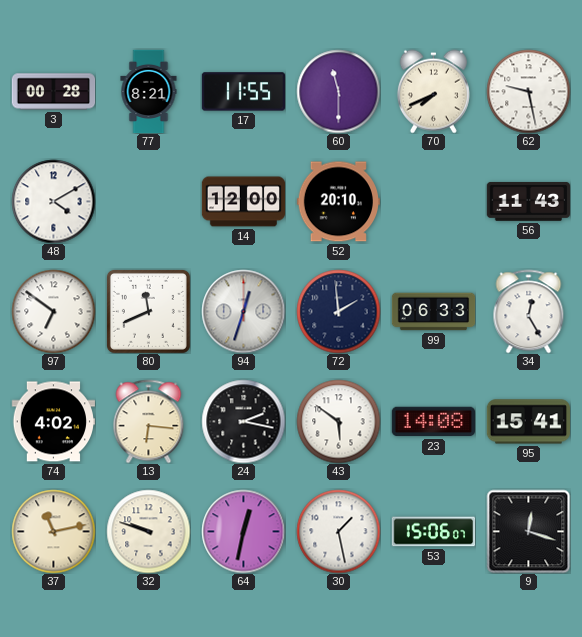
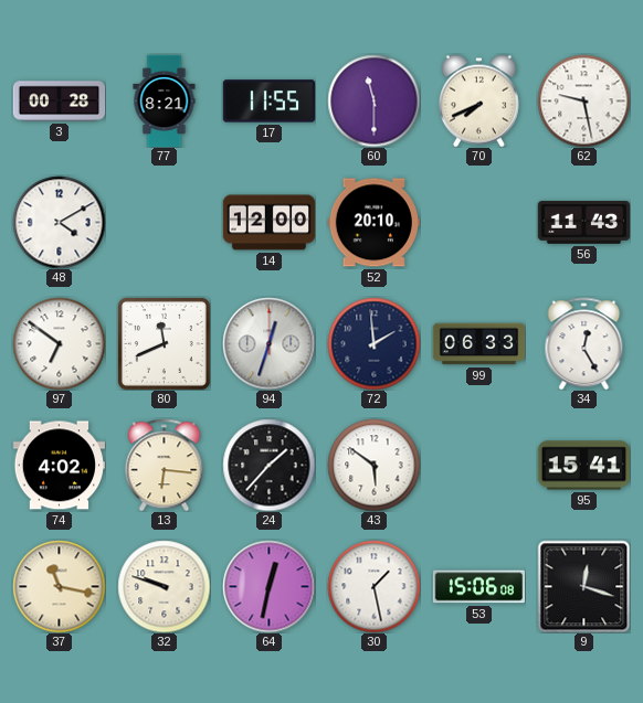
24: 2:17 -> 1:37
23: 14:08 -> none
37: 11:13 -> 11:17
53: 15:06:07 -> 15:06:08
